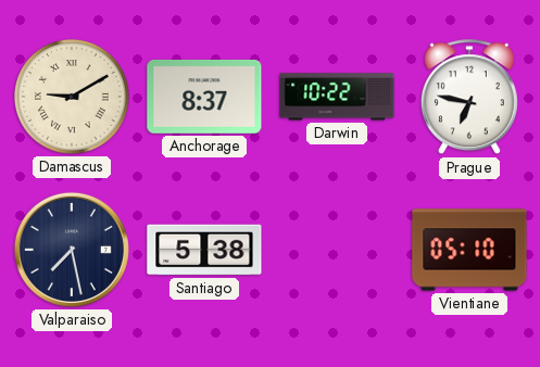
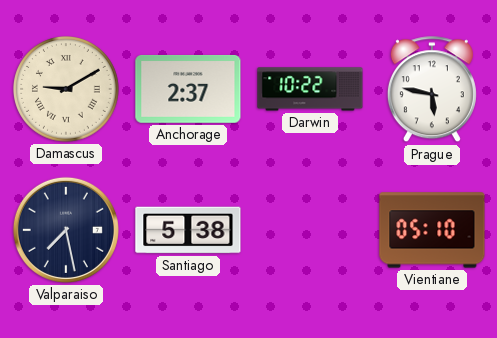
Anchorage: 8:37 -> 2:37
Prague: 6:47 -> 5:47
